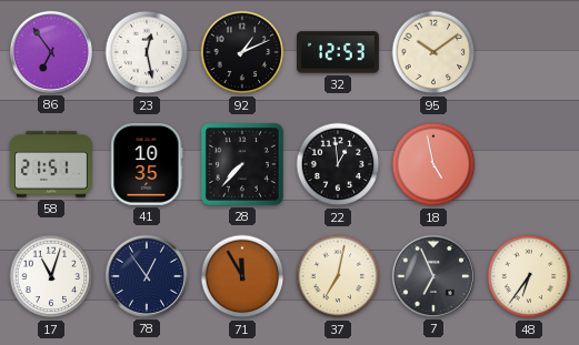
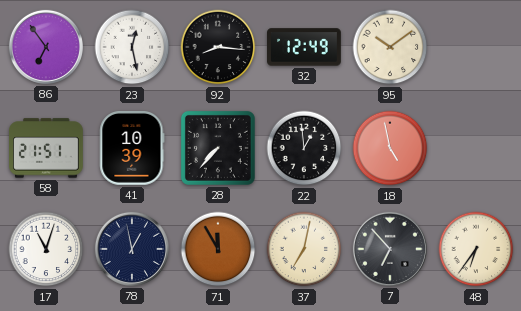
92: 1:11 -> 8:16
32: 12:53 -> 12:49
41: 10:35 -> 10:39
78: 12:54 -> 12:58
7: 6:56 -> 6:53
